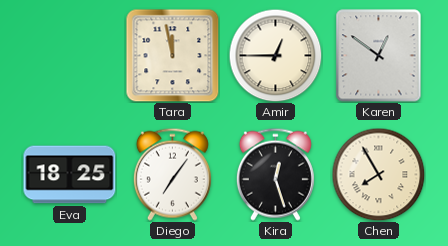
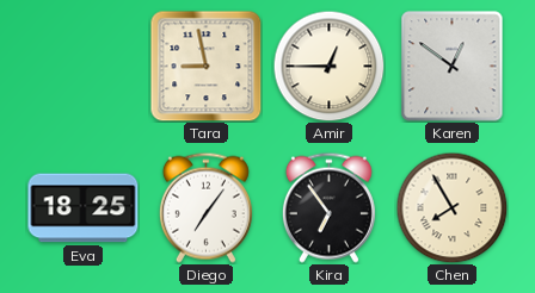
Tara: 11:58 -> 8:58
Kira: 12:27 -> 6:54
